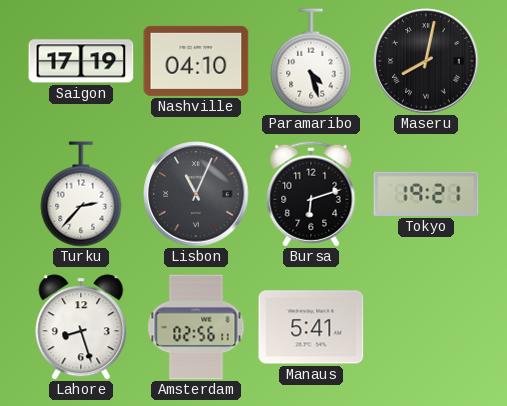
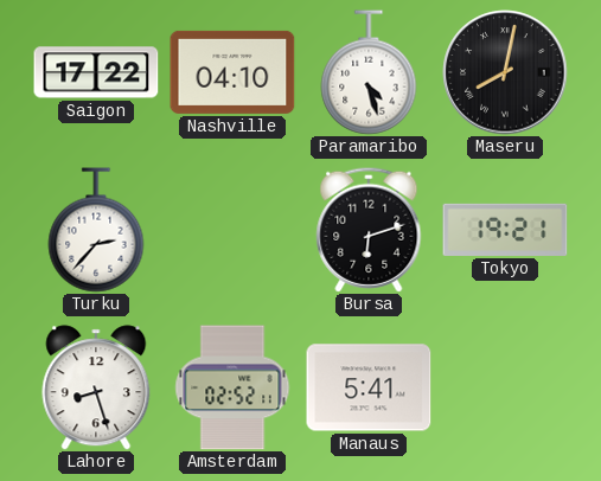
Saigon: 17:19 -> 17:22
Lisbon: 11:04 -> none
Amsterdam: 02:56 -> 02:52
